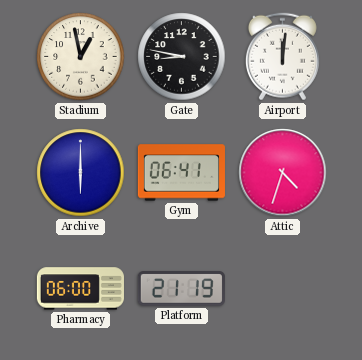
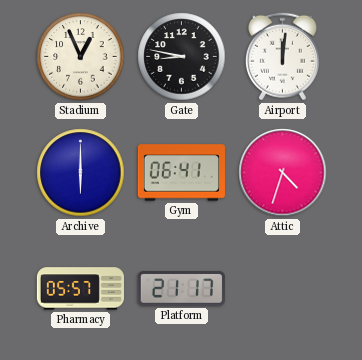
Stadium: 12:58 -> 12:56
Pharmacy: 06:00 -> 05:57
Platform: 21:19 -> 21:17
